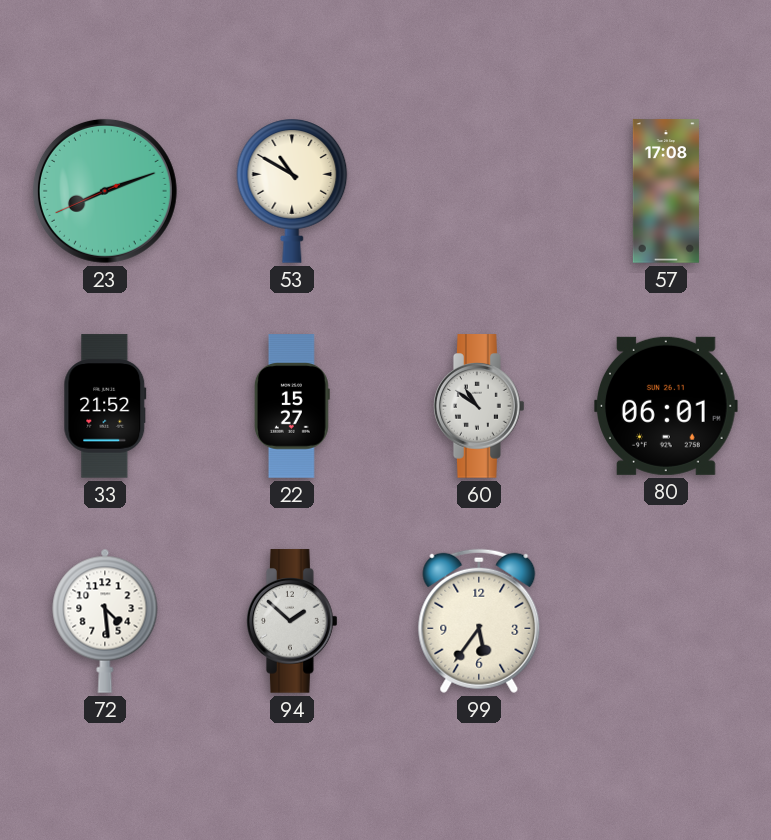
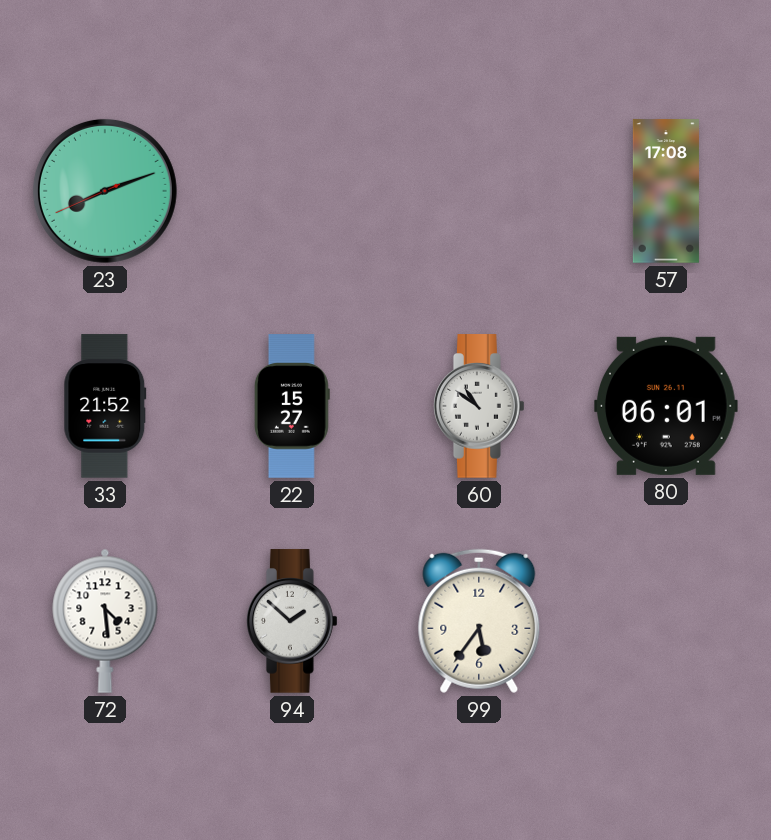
53: 10:50 -> none
